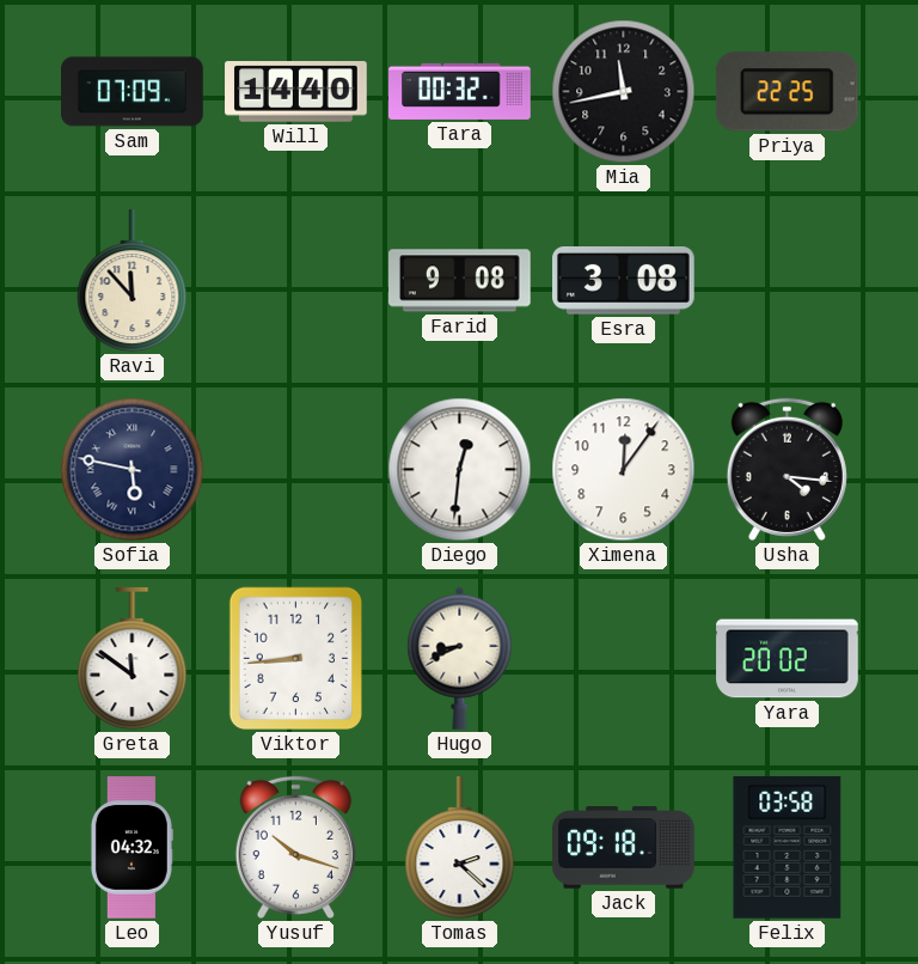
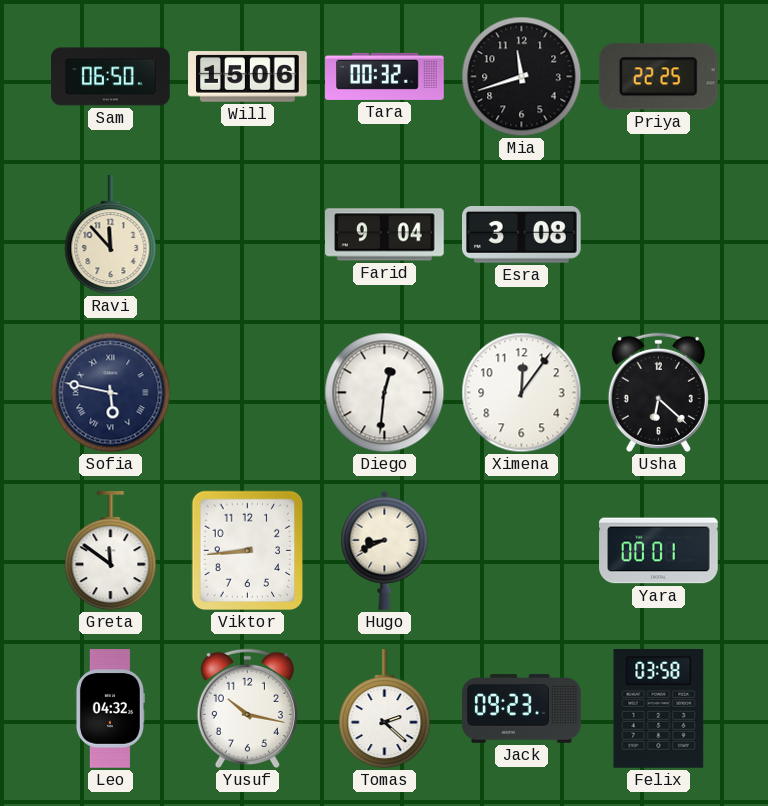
Sam: 07:09 -> 06:50
Will: 14:40 -> 15:06
Mia: 11:43 -> 11:42
Farid: 9:08 -> 9:04
Usha: 4:16 -> 6:22
Yara: 20:02 -> 00:01
Yusuf: 10:18 -> 10:17
Jack: 09:18 -> 09:23
